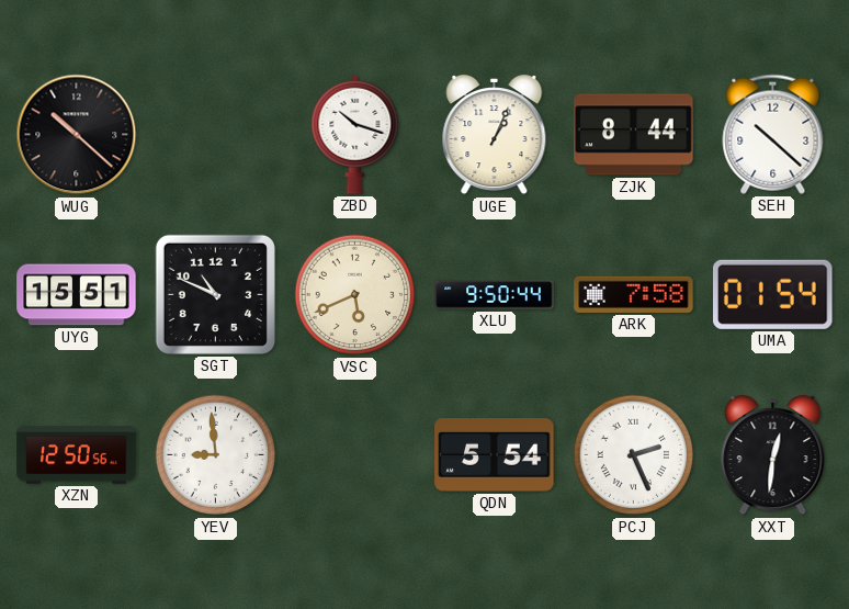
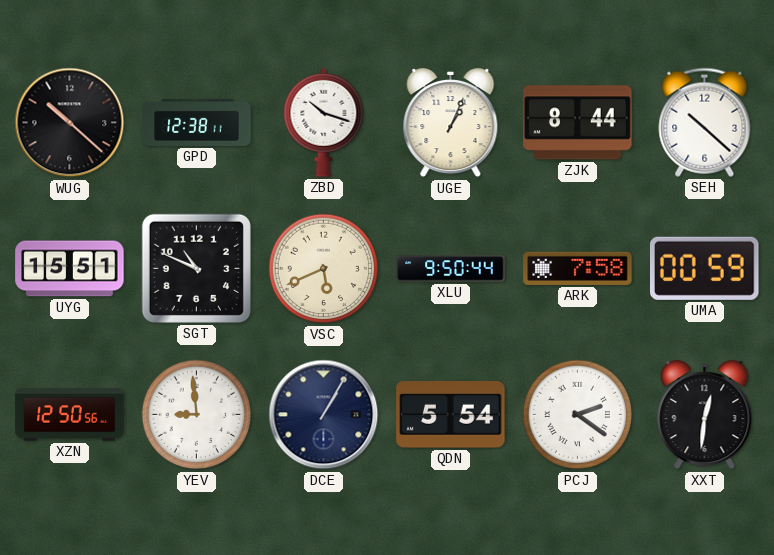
GPD: none -> 12:38
UMA: 01:54 -> 00:59
DCE: none -> 1:05
PCJ: 2:26 -> 2:21
